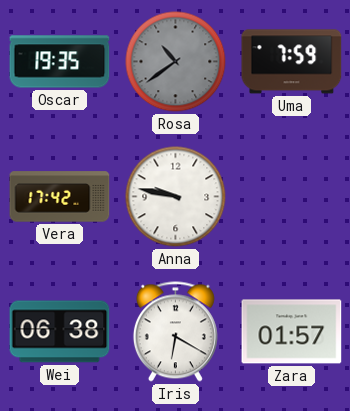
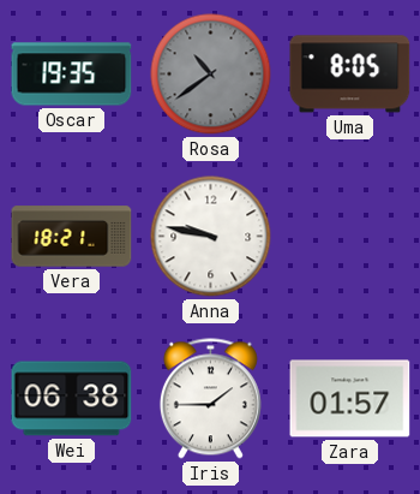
Uma: 7:59 -> 8:05
Vera: 17:42 -> 18:21
Iris: 6:20 -> 1:45
